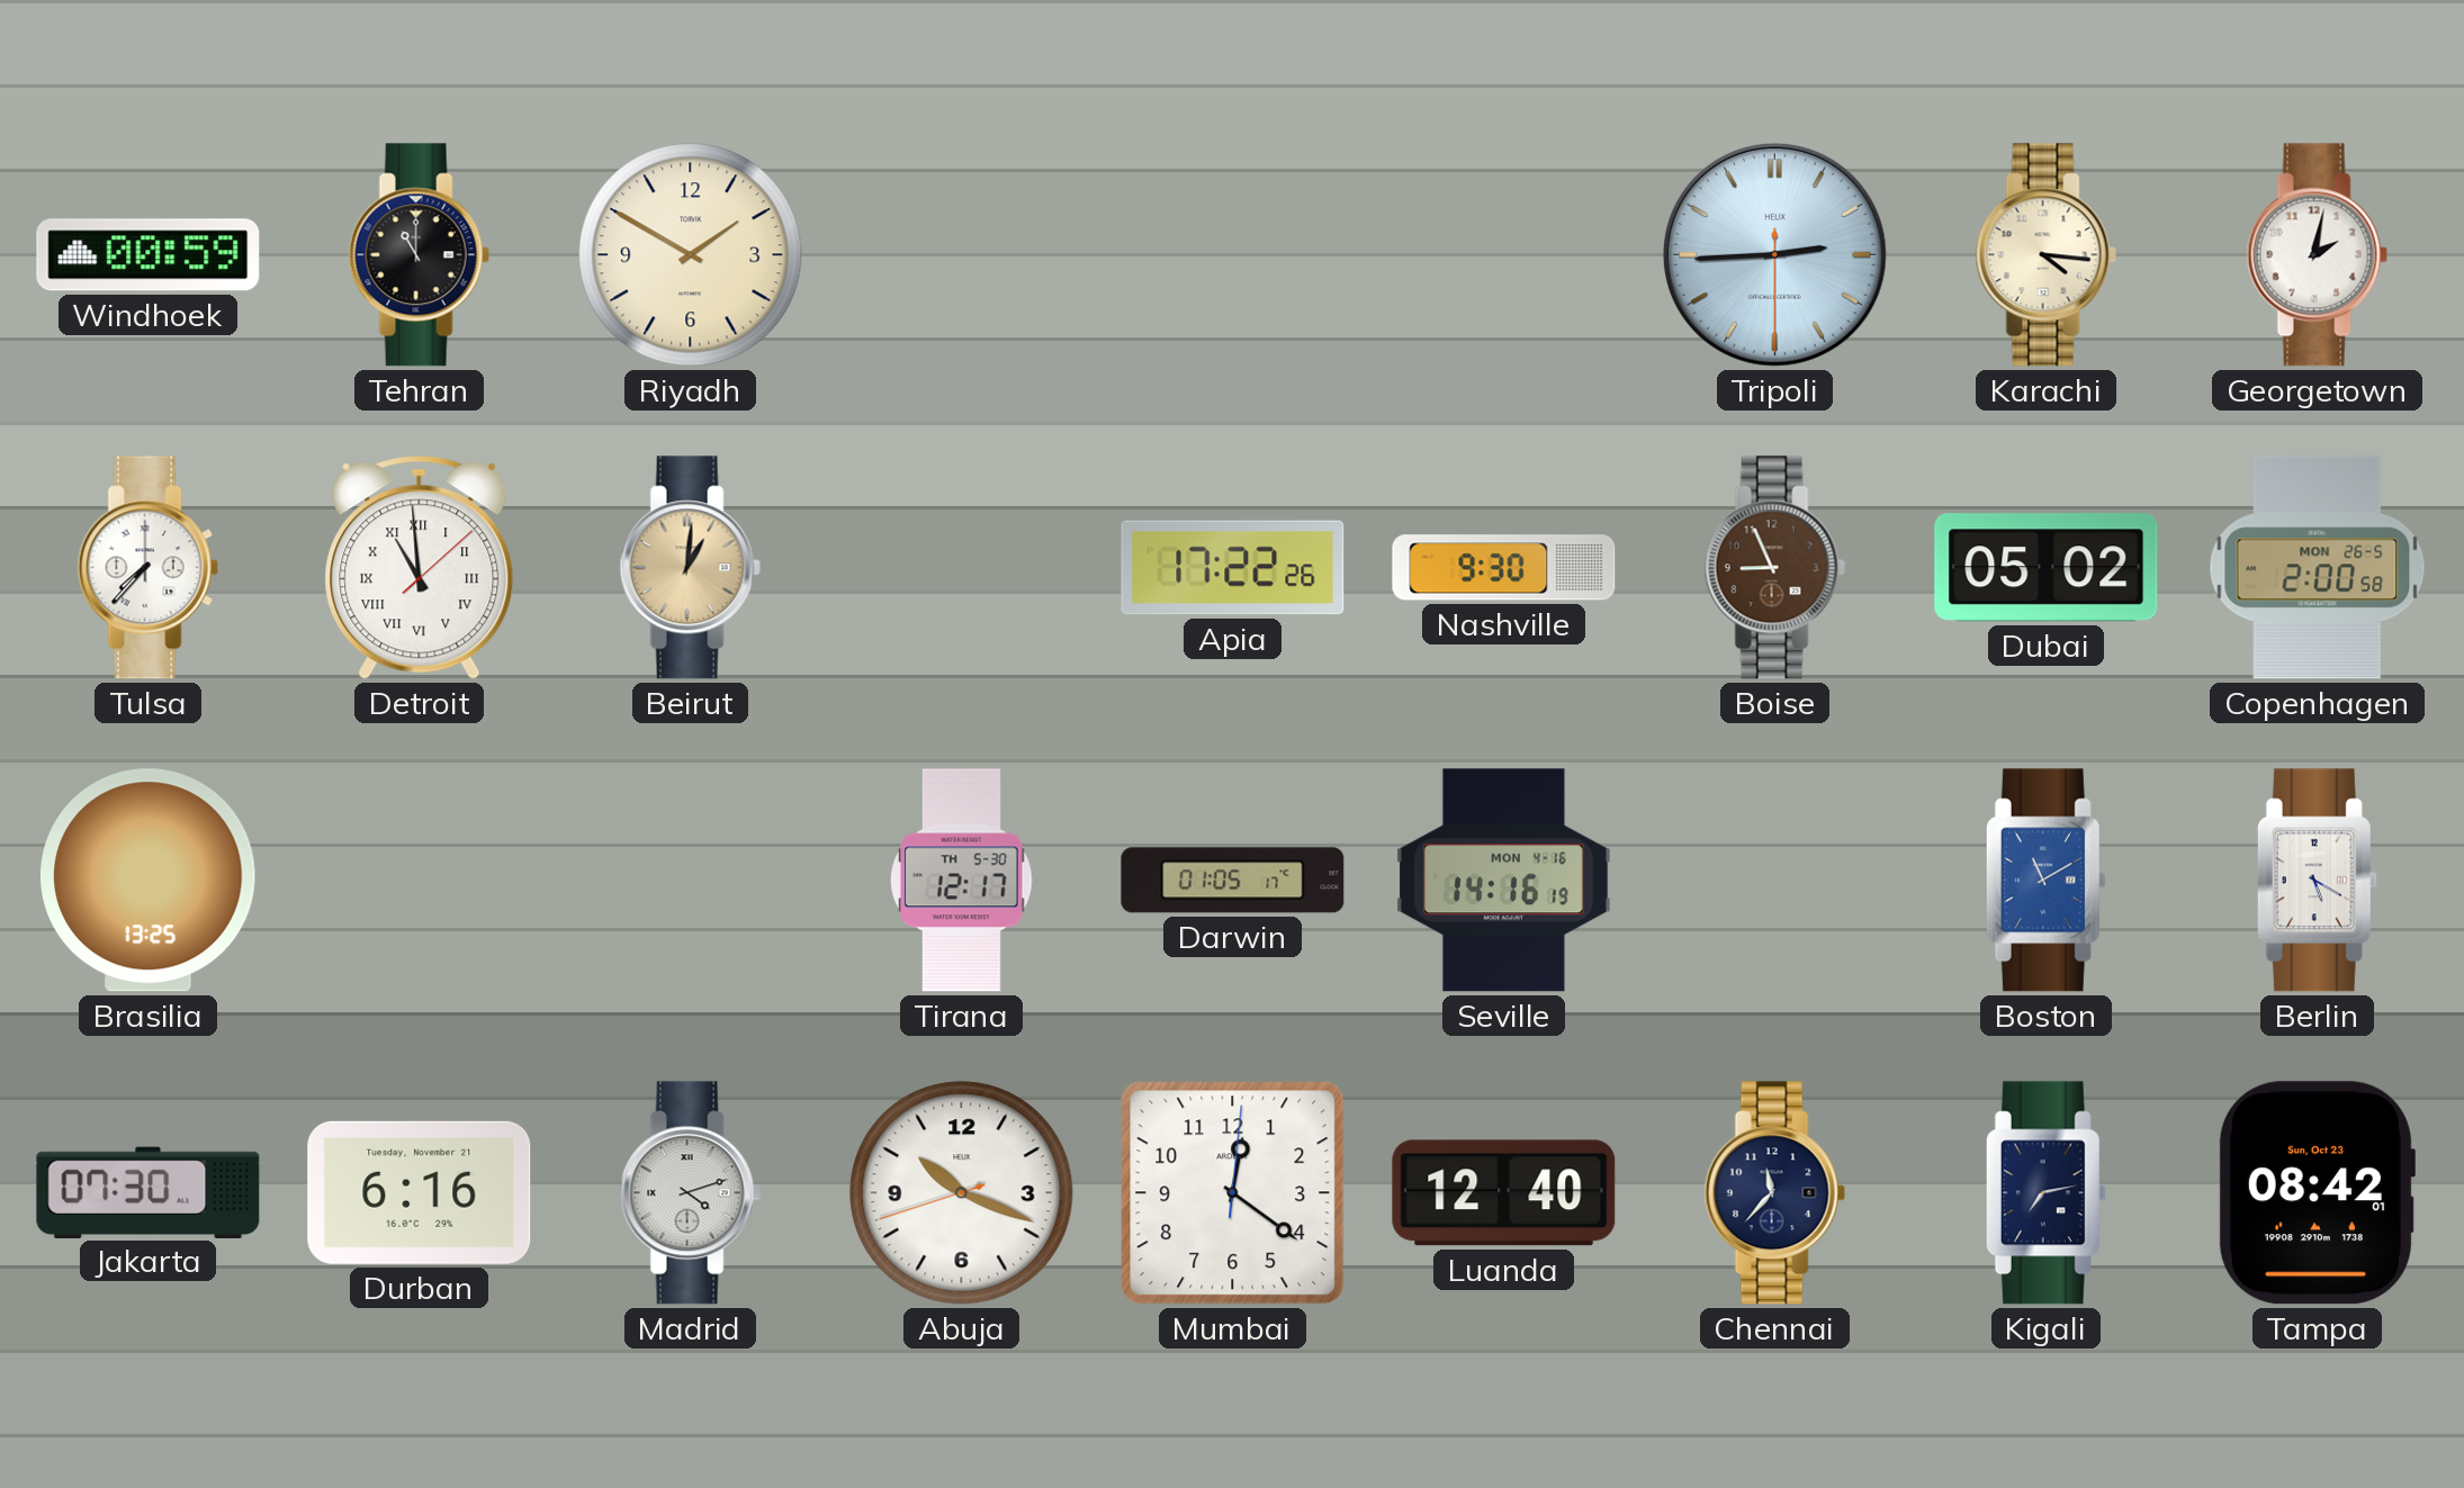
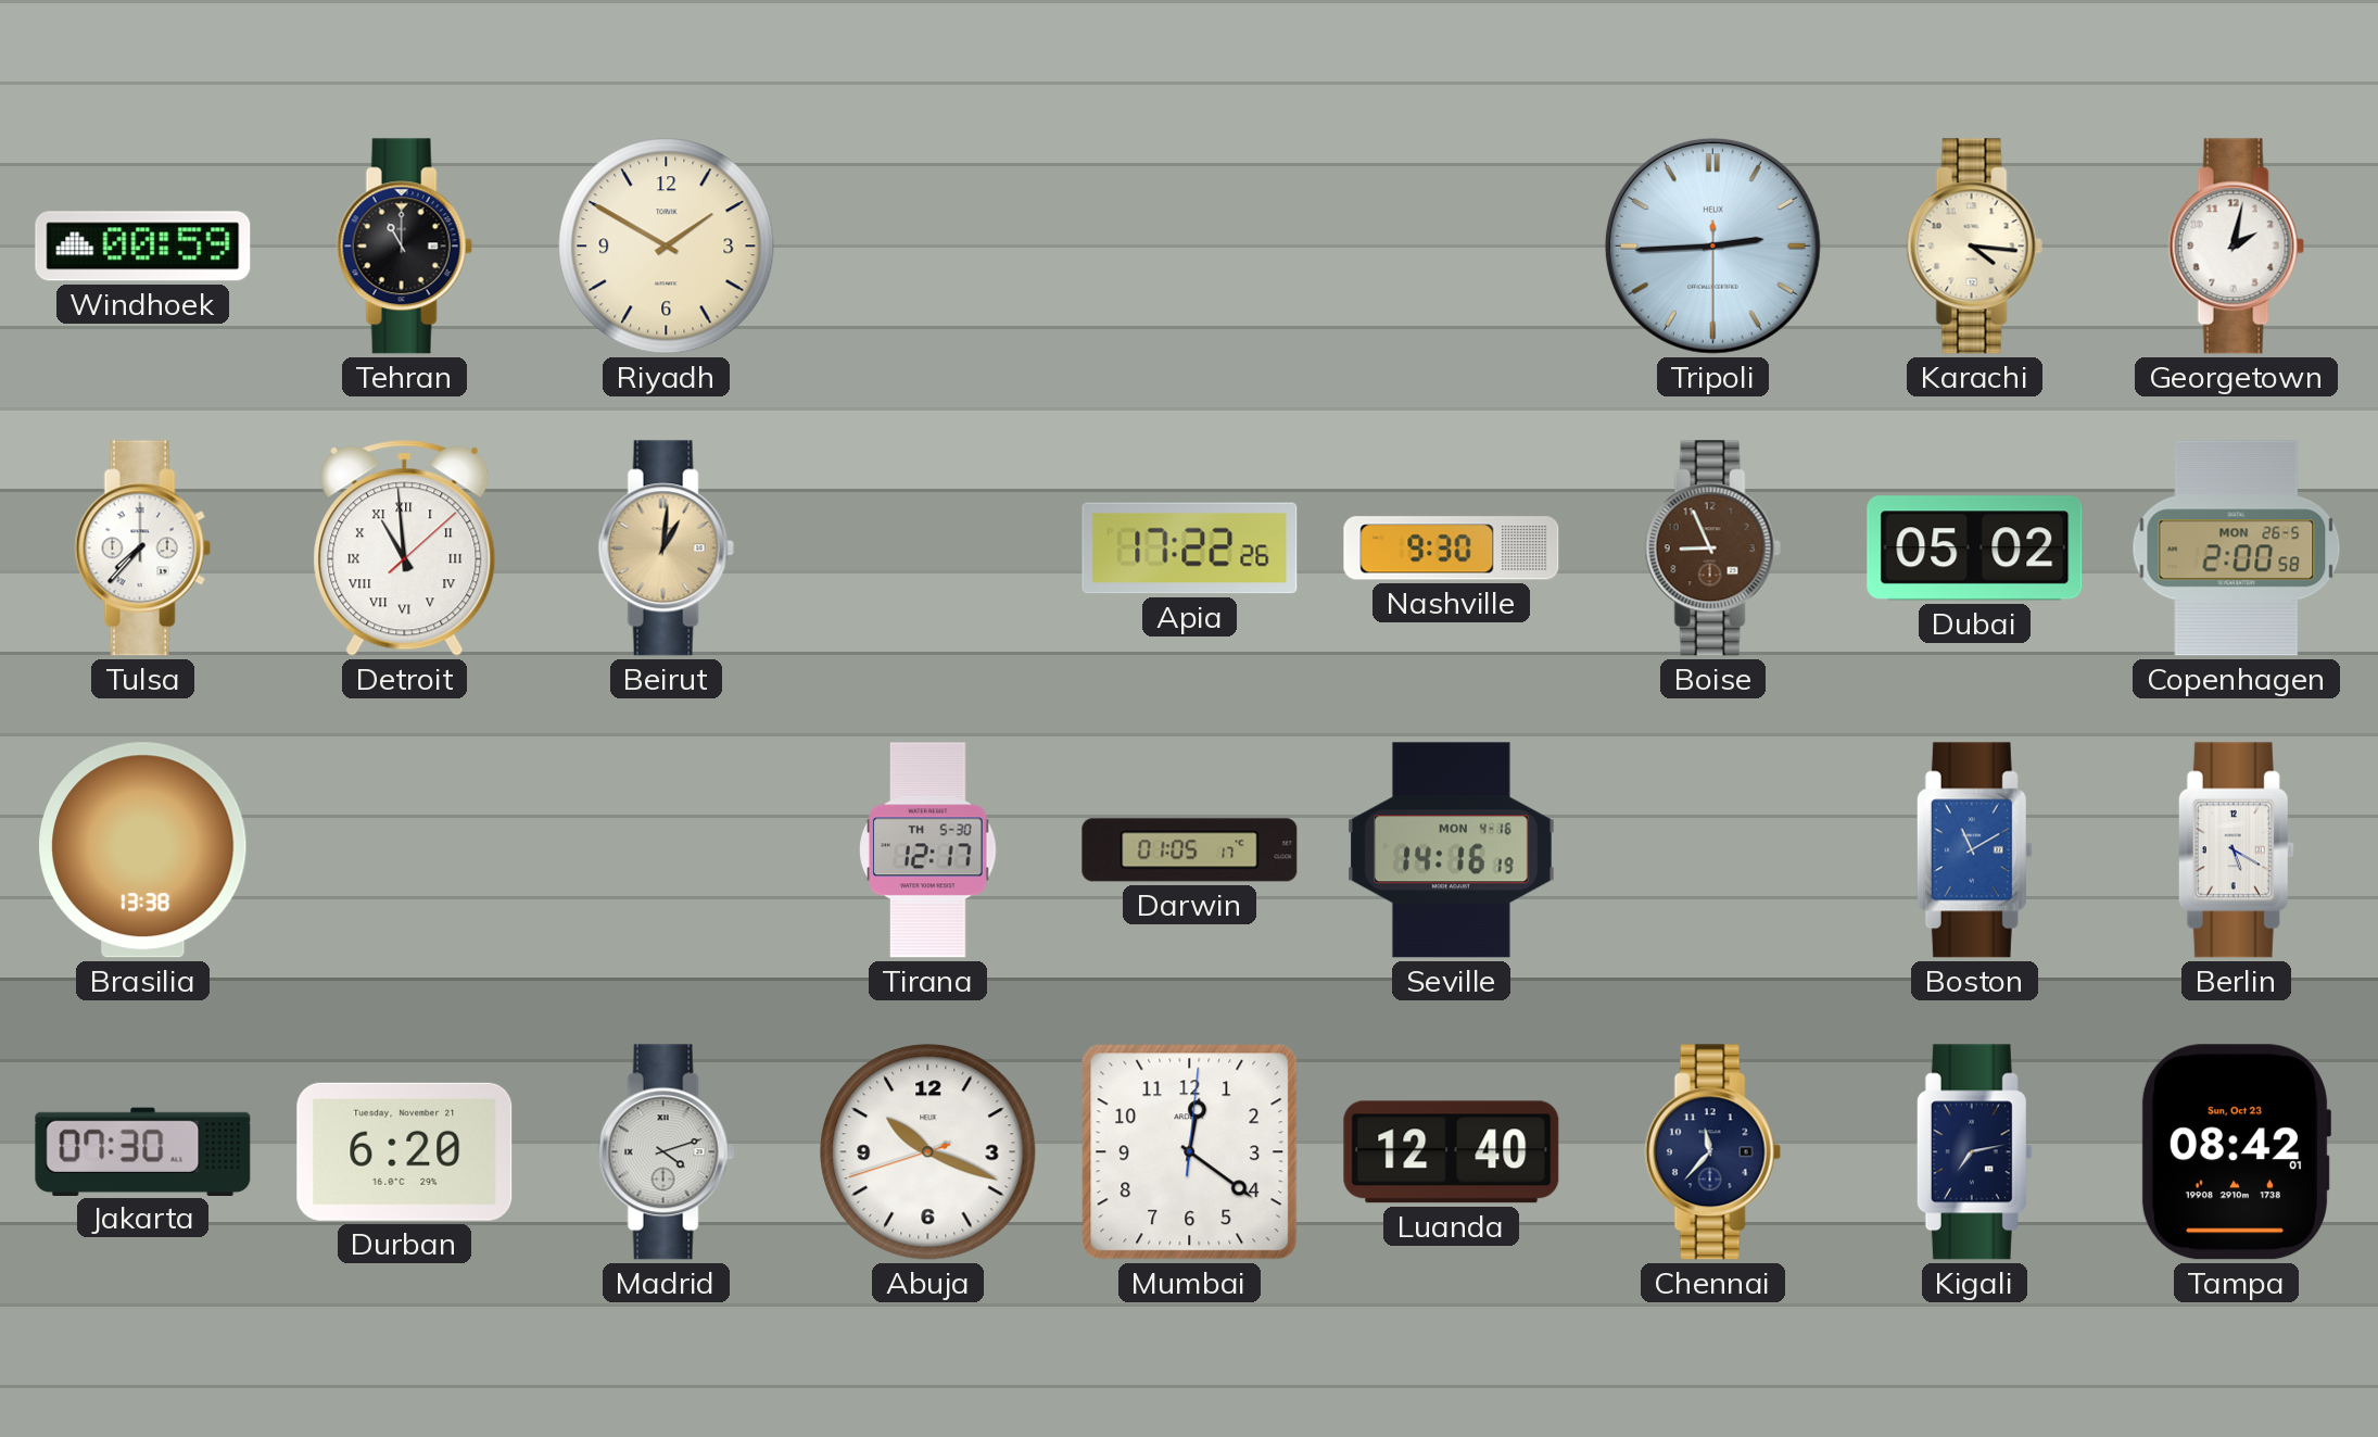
Brasilia: 13:25 -> 13:38
Durban: 6:16 -> 6:20
